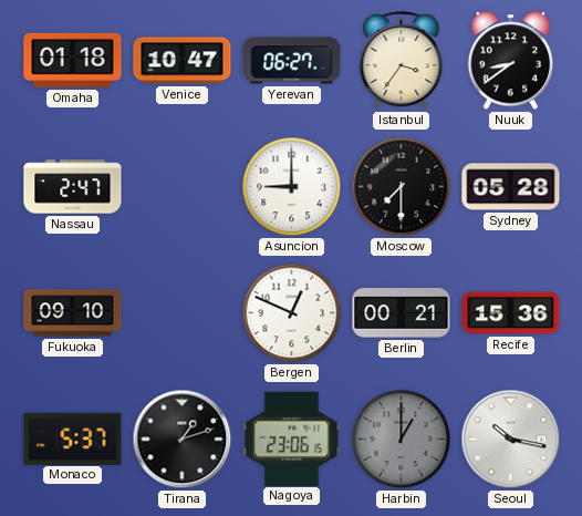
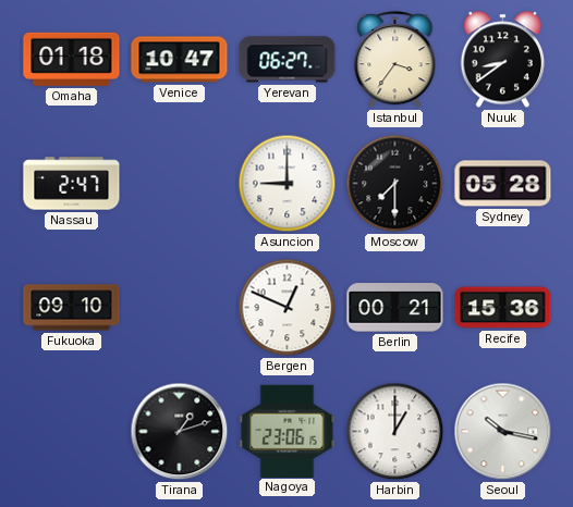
Monaco: 5:37 -> none
Harbin dial: grey -> white
